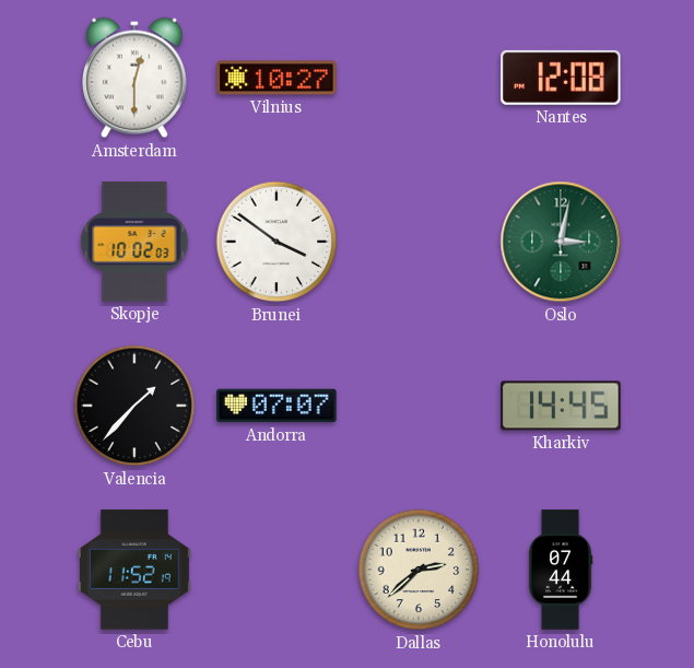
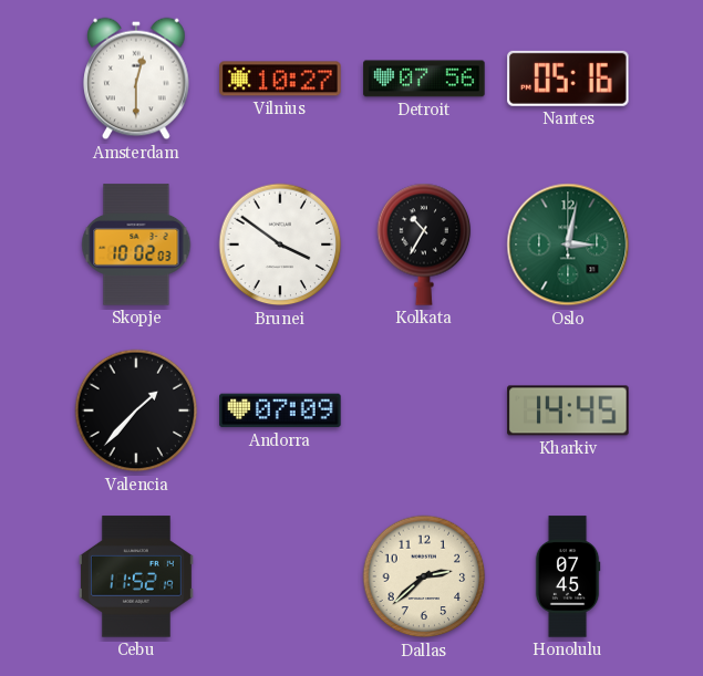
Detroit: none -> 07:56
Nantes: 12:08 -> 05:16
Kolkata: none -> 10:35
Andorra: 07:07 -> 07:09
Honolulu: 07:44 -> 07:45
